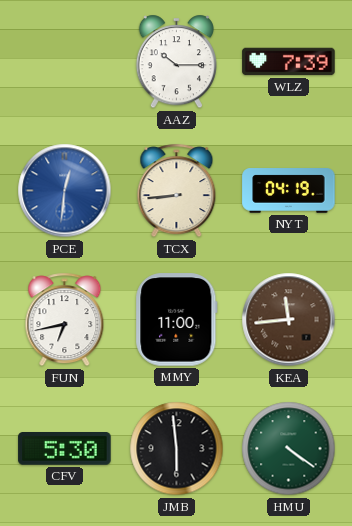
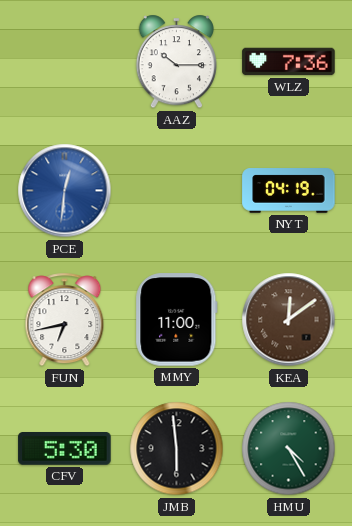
WLZ: 7:39 -> 7:36
TCX: 8:44 -> none
KEA: 11:44 -> 12:09
HMU: 4:21 -> 4:25
